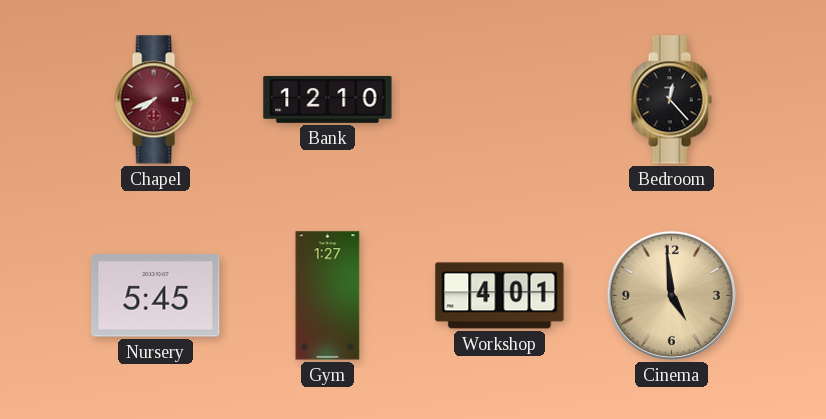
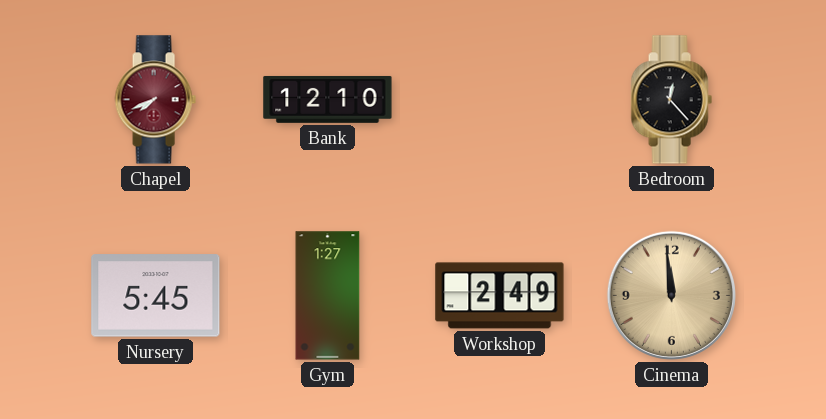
Workshop: 4:01 -> 2:49
Cinema: 4:59 -> 11:59
